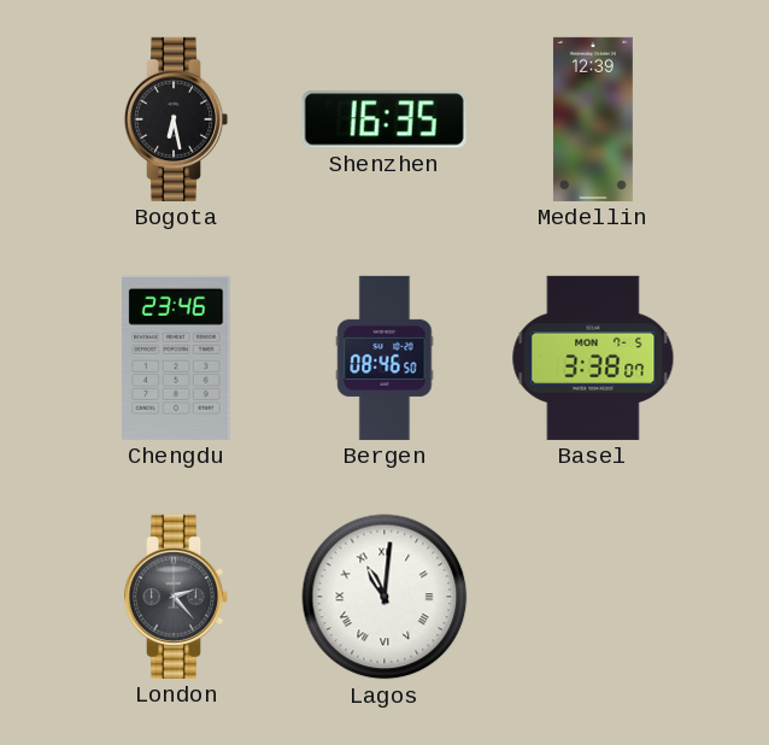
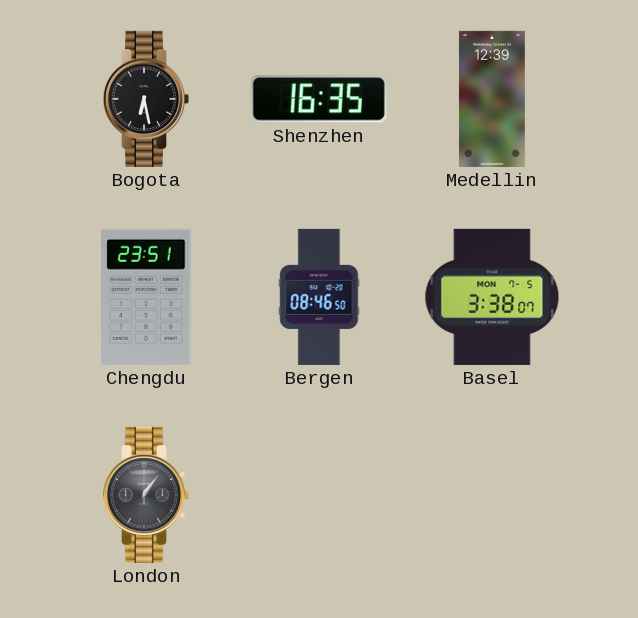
Chengdu: 23:46 -> 23:51
London: 2:23 -> 1:06
Lagos: 11:01 -> none
